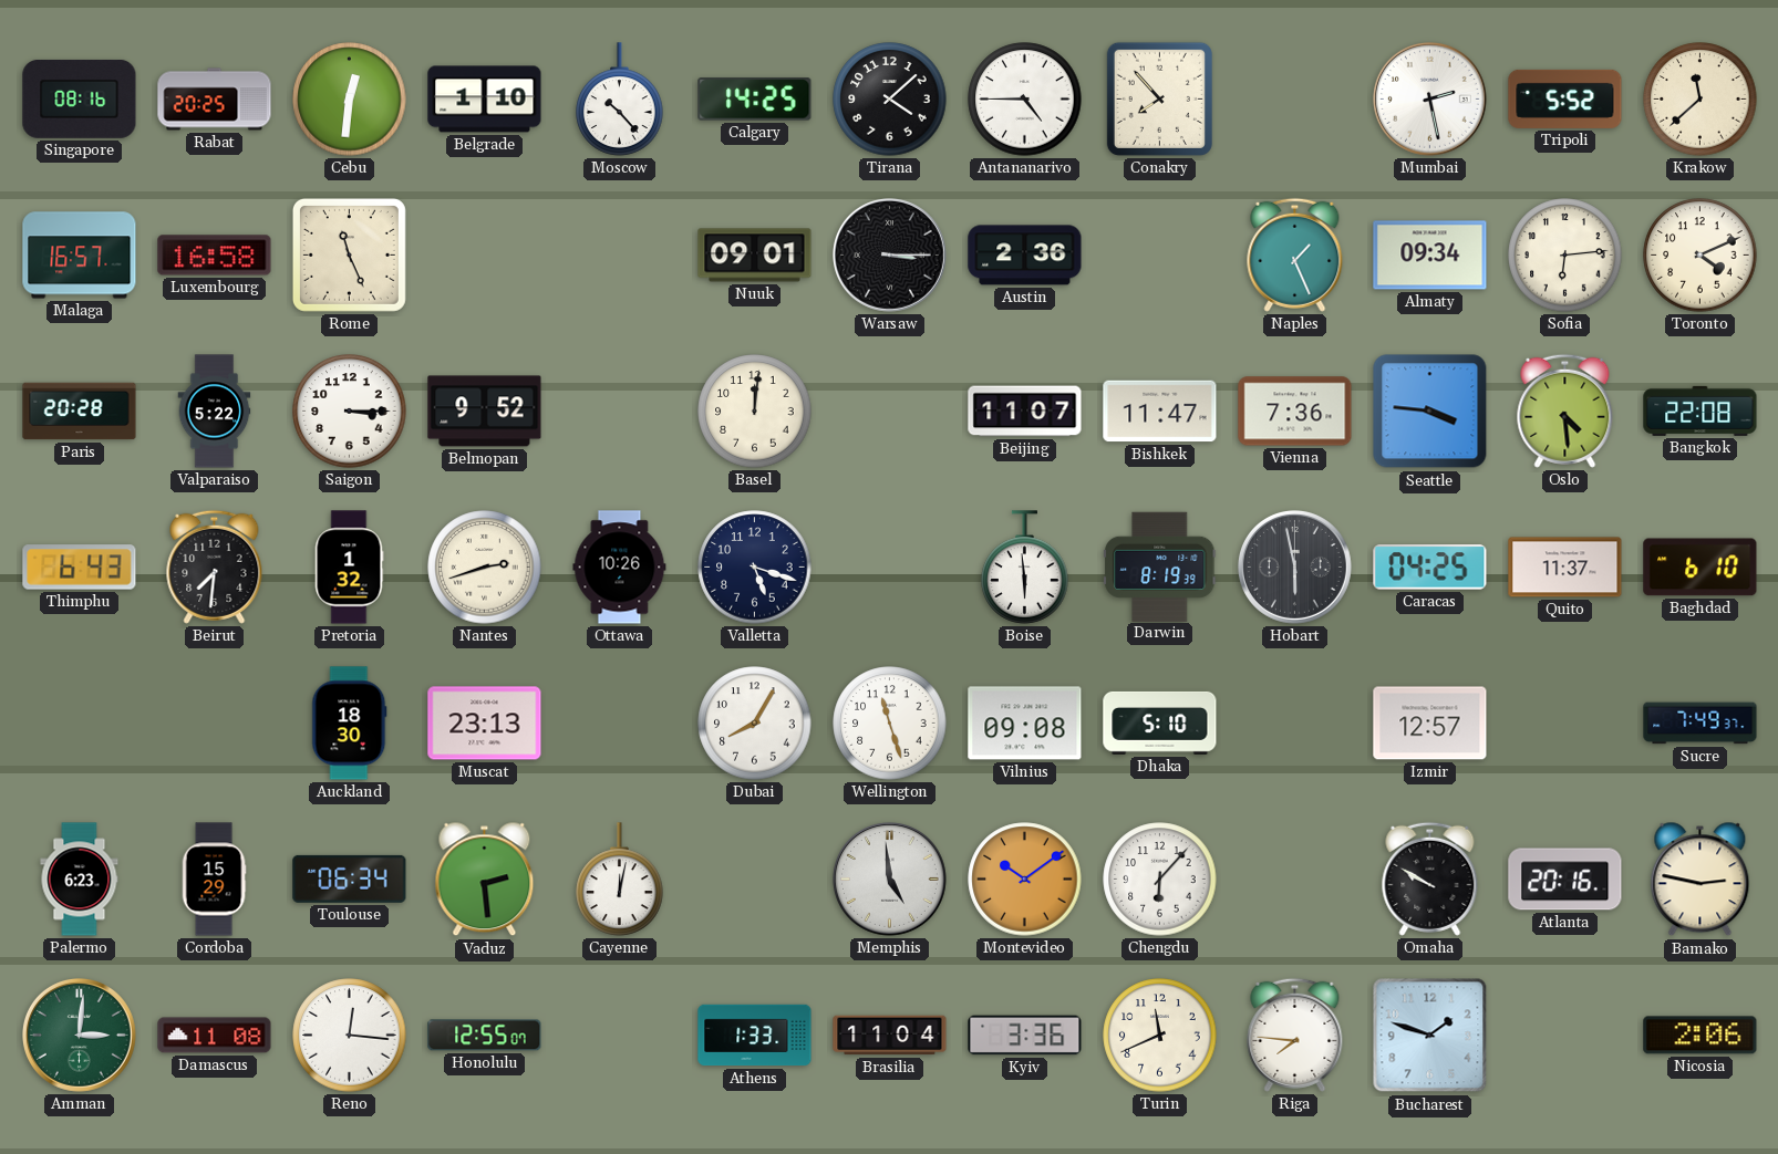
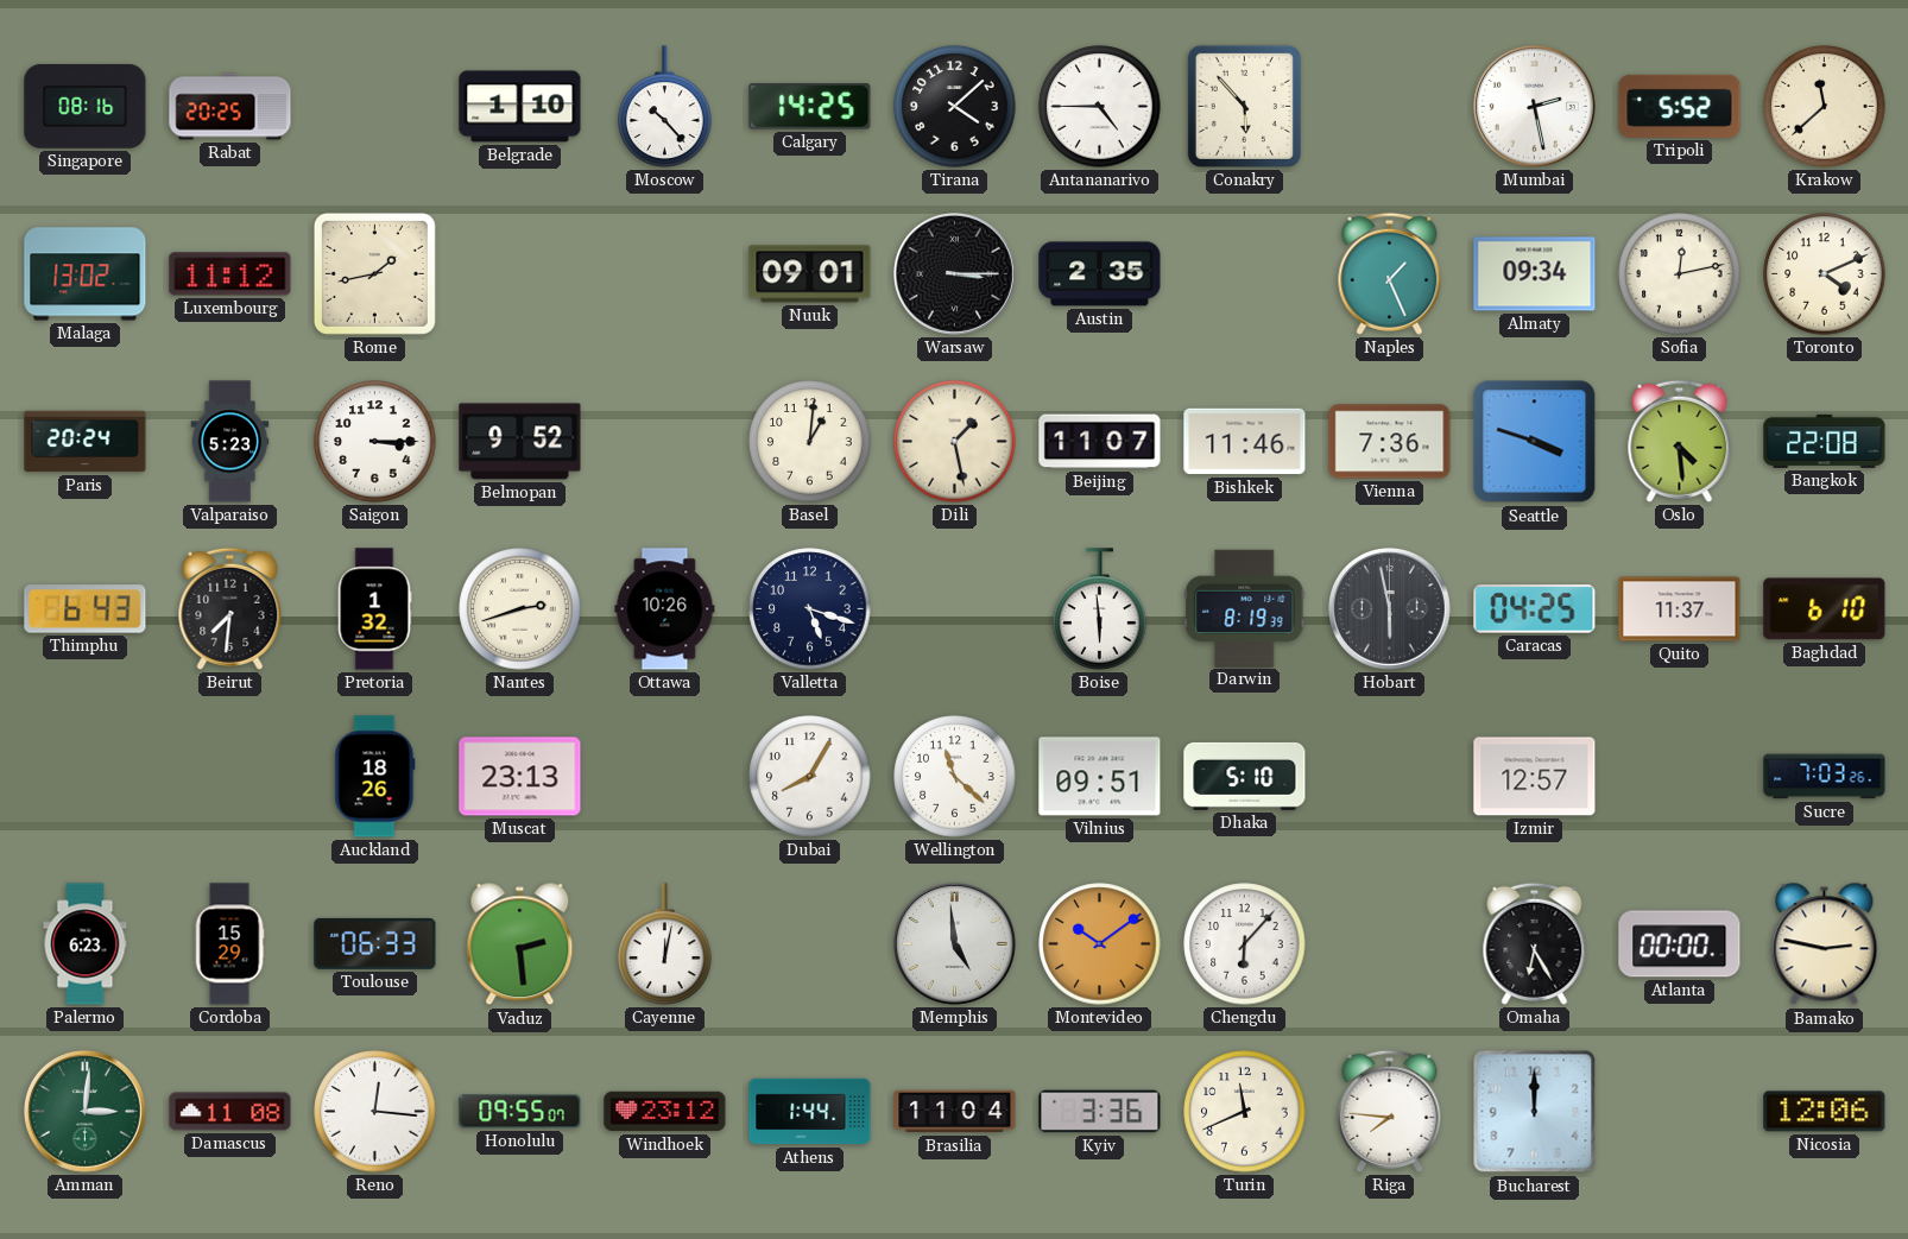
Cebu: 12:31 -> none
Conakry: 7:53 -> 5:53
Malaga: 16:57 -> 13:02
Luxembourg: 16:58 -> 11:12
Rome: 11:26 -> 1:43
Austin: 2:36 -> 2:35
Sofia: 6:14 -> 12:13
Paris: 20:28 -> 20:24
Valparaiso: 5:22 -> 5:23
Basel: 12:01 -> 1:01
Dili: none -> 1:28
Bishkek: 11:47 -> 11:46
Seattle: 3:46 -> 3:48
Auckland: 18:30 -> 18:26
Wellington: 11:27 -> 11:22
Vilnius: 09:08 -> 09:51
Sucre: 7:49 -> 7:03
Toulouse: 06:34 -> 06:33
Omaha: 9:50 -> 6:25
Atlanta: 20:16 -> 00:00
Honolulu: 12:55 -> 09:55
Windhoek: none -> 23:12
Athens: 1:33 -> 1:44
Bucharest: 1:48 -> 12:00
Nicosia: 2:06 -> 12:06
